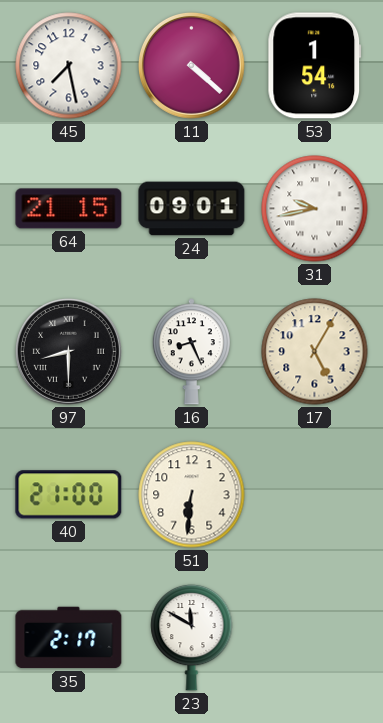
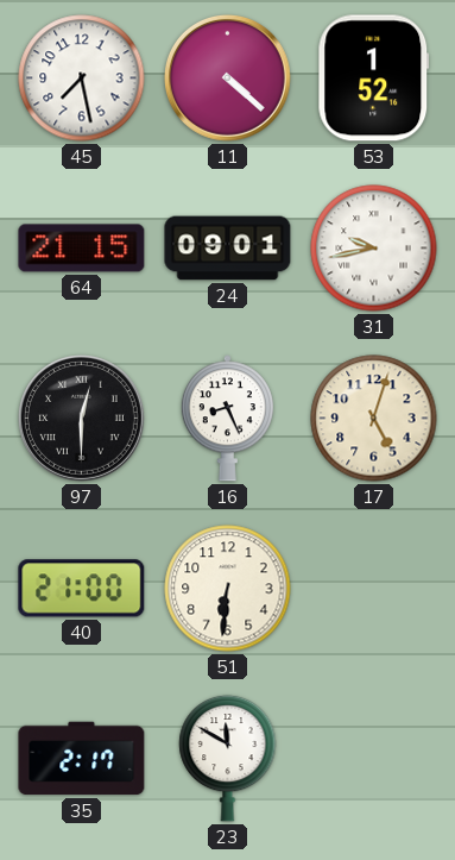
53: 1:54 -> 1:52
97: 8:30 -> 12:30
17: 5:05 -> 5:03
